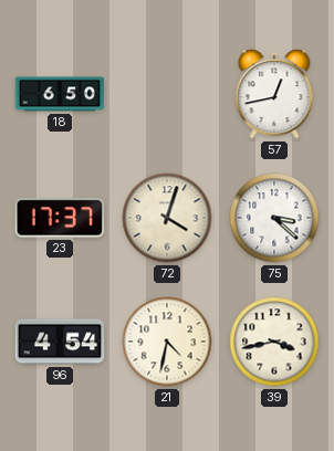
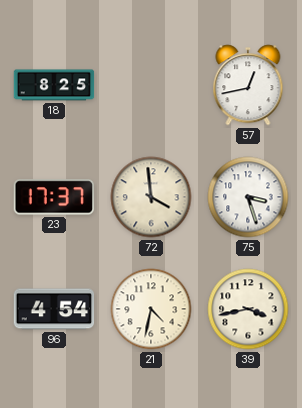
18: 6:50 -> 8:25
72: 4:03 -> 3:59
75: 3:22 -> 3:27
